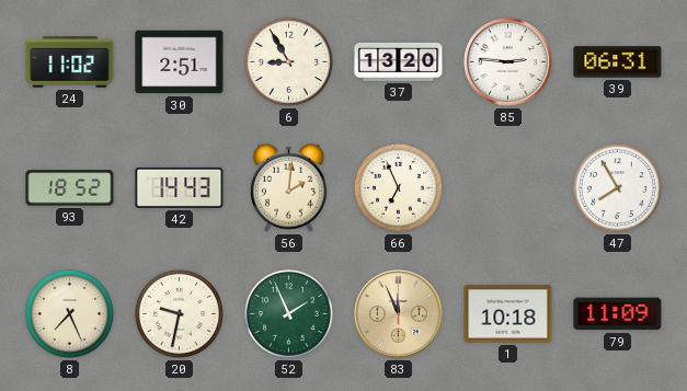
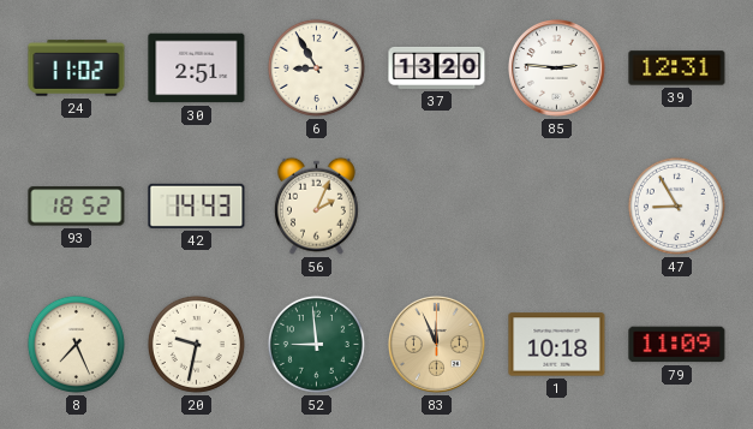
39: 06:31 -> 12:31
56: 2:01 -> 2:04
66: 6:56 -> none
47: 7:55 -> 8:55
52: 1:56 -> 8:59
